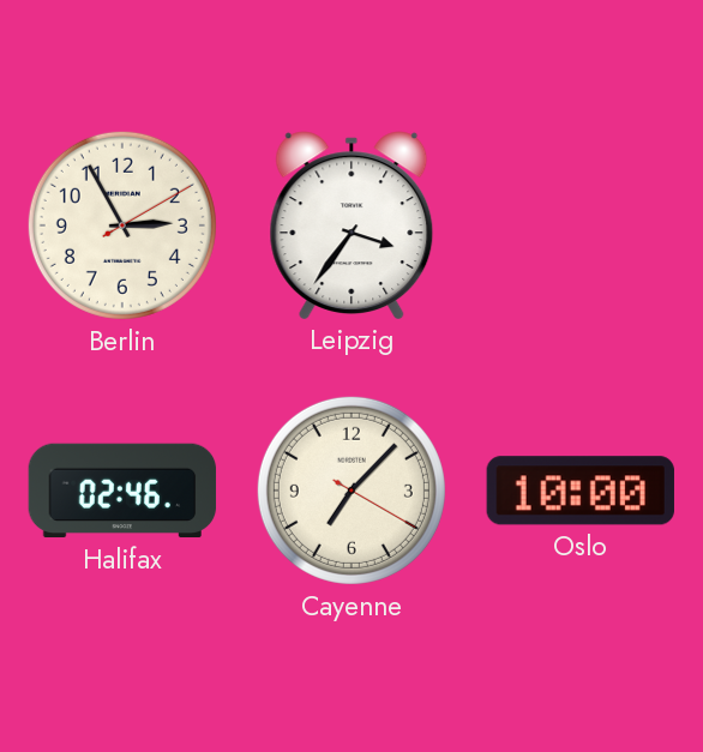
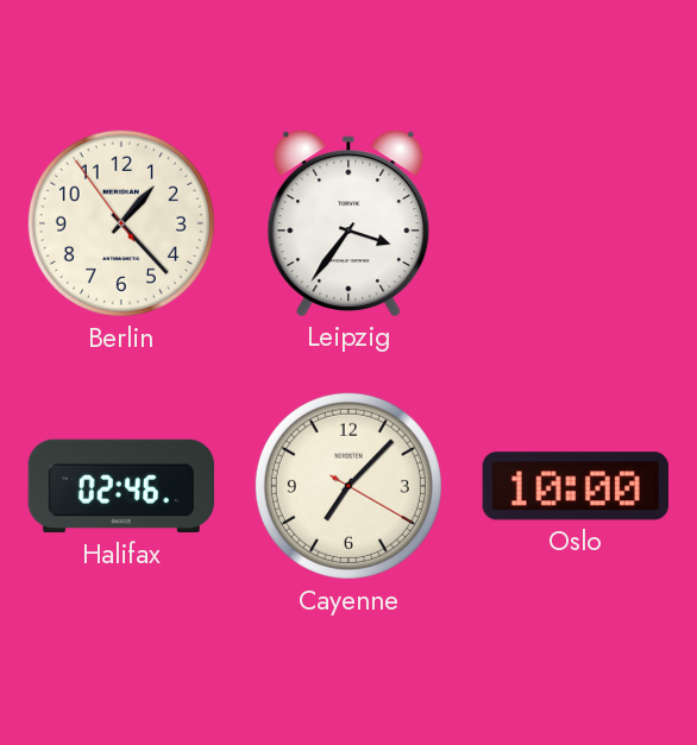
Berlin: 2:55 -> 1:22
